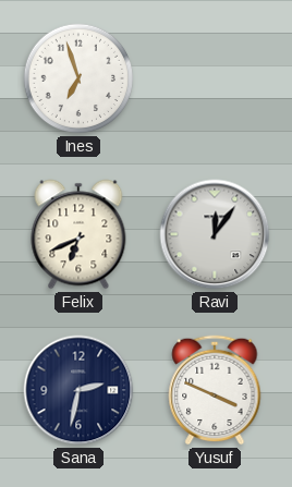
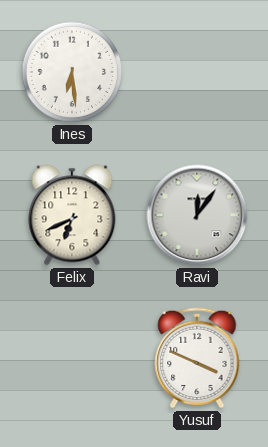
Ines: 6:57 -> 6:29
Sana: 2:32 -> none
